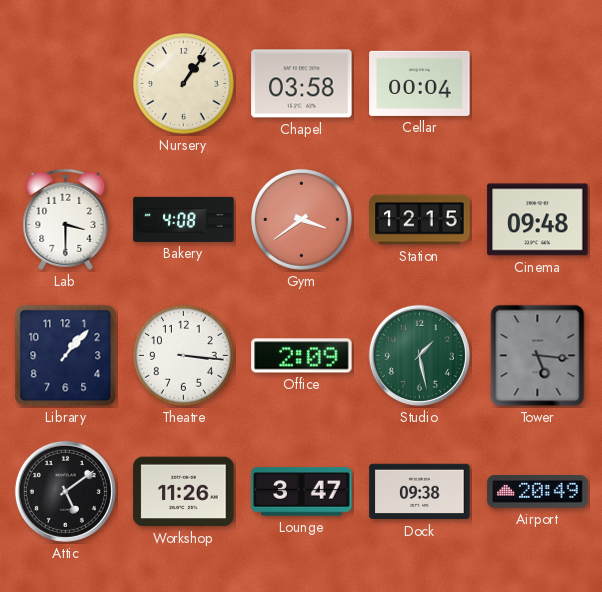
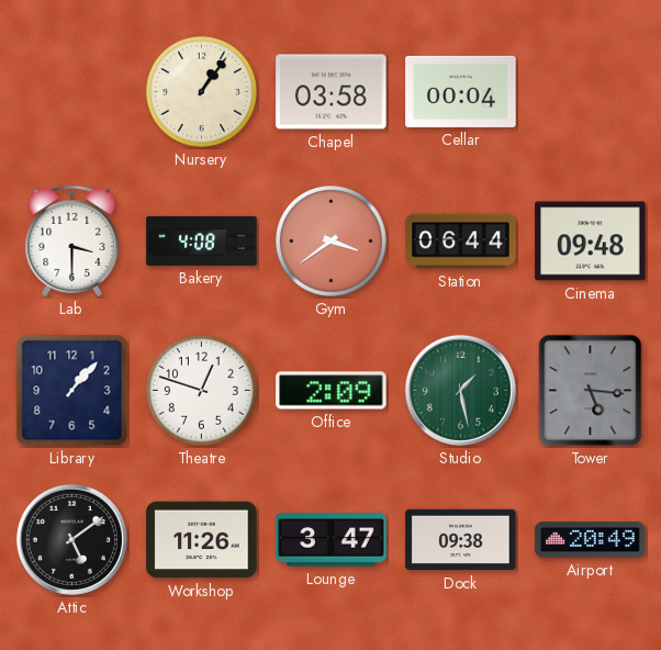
Station: 12:15 -> 06:44
Theatre: 3:16 -> 12:48
